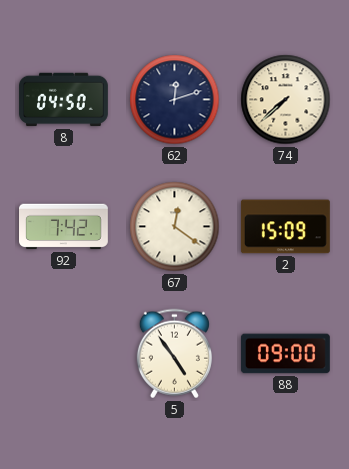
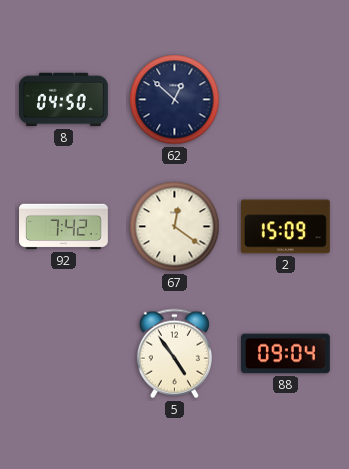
62: 12:12 -> 12:52
74: 7:38 -> none
88: 09:00 -> 09:04
